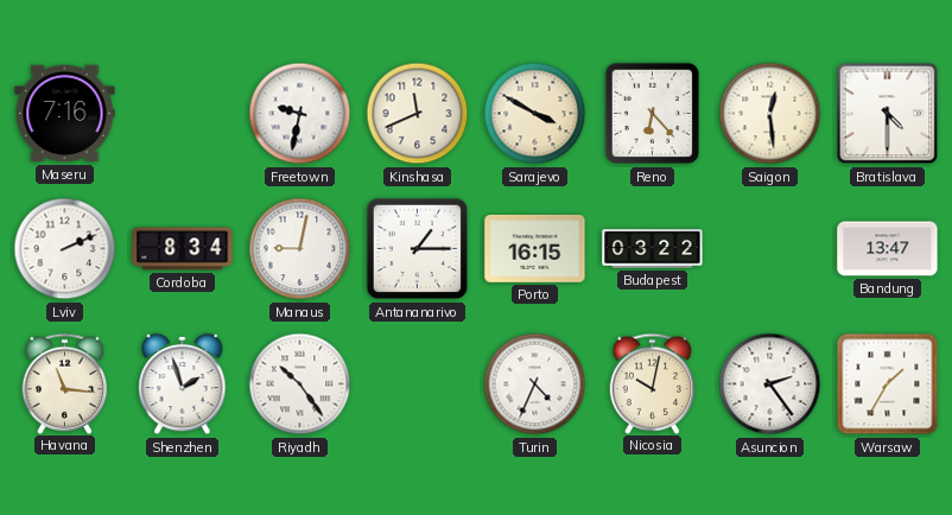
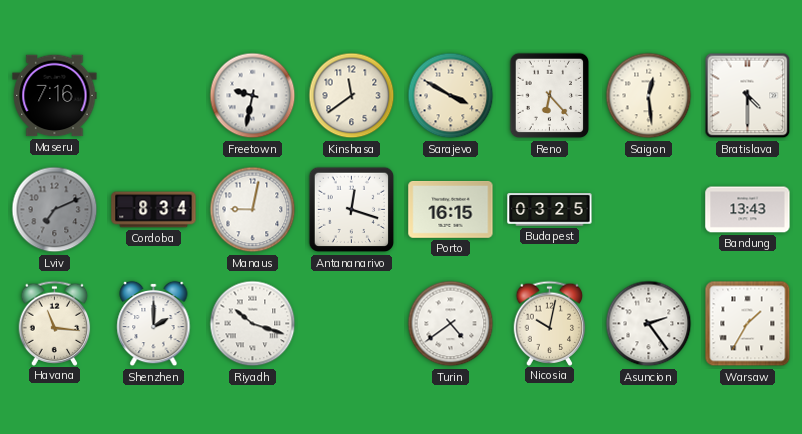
Kinshasa: 11:41 -> 11:39
Lviv: 2:11 -> 7:11
Lviv dial: white -> grey
Antananarivo: 1:15 -> 12:18
Budapest: 03:22 -> 03:25
Bandung: 13:47 -> 13:43
Shenzhen: 1:57 -> 2:00
Riyadh: 10:24 -> 10:18
Turin: 4:34 -> 4:39
